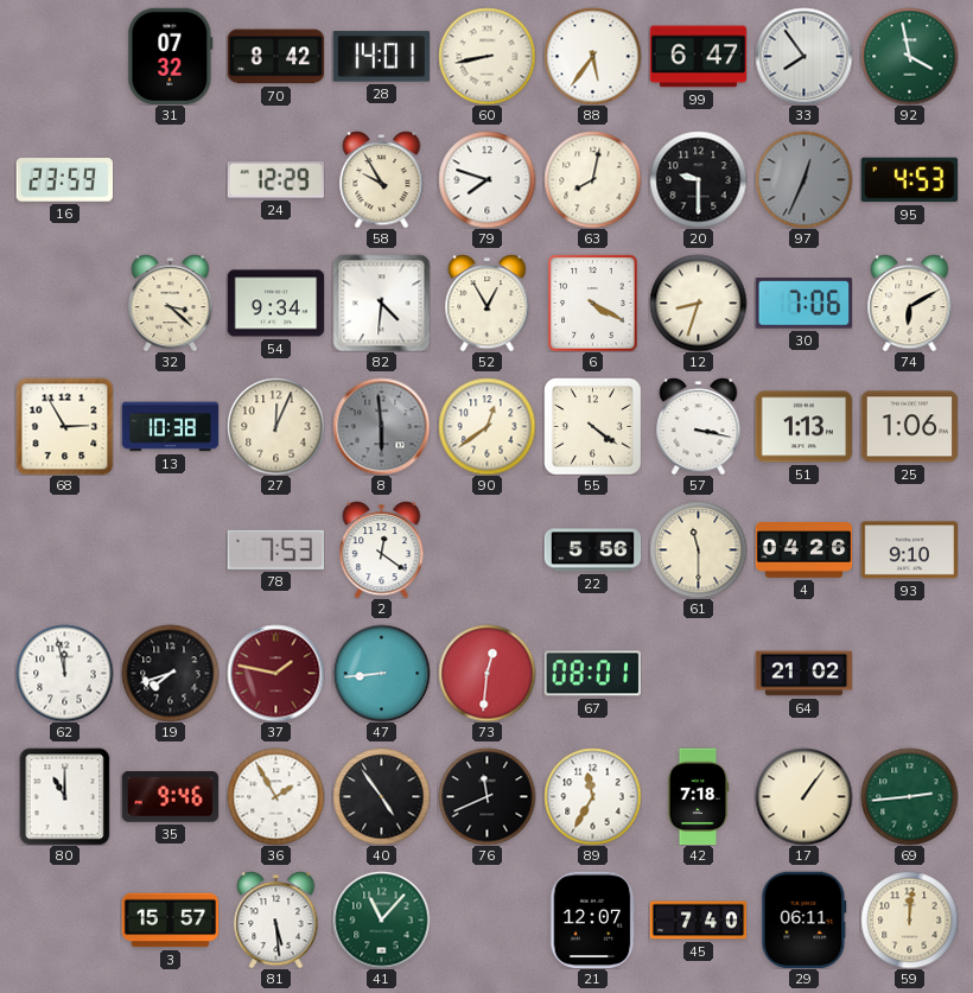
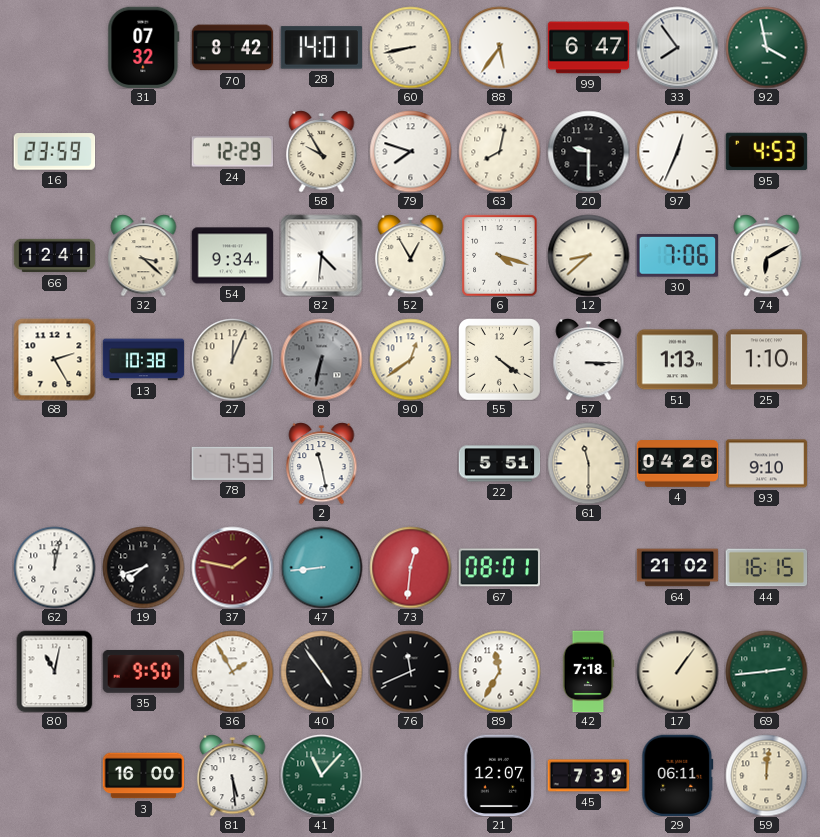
97 dial: grey -> white
66: none -> 12:41
6: 4:20 -> 4:18
12: 8:33 -> 8:38
68: 2:55 -> 2:25
8: 5:59 -> 6:32
57: 3:17 -> 3:15
25: 1:06 -> 1:10
2: 12:21 -> 11:28
22: 5:56 -> 5:51
62: 11:58 -> 12:02
44: none -> 16:15
80: 11:00 -> 11:02
35: 9:46 -> 9:50
3: 15:57 -> 16:00
45: 7:40 -> 7:39
